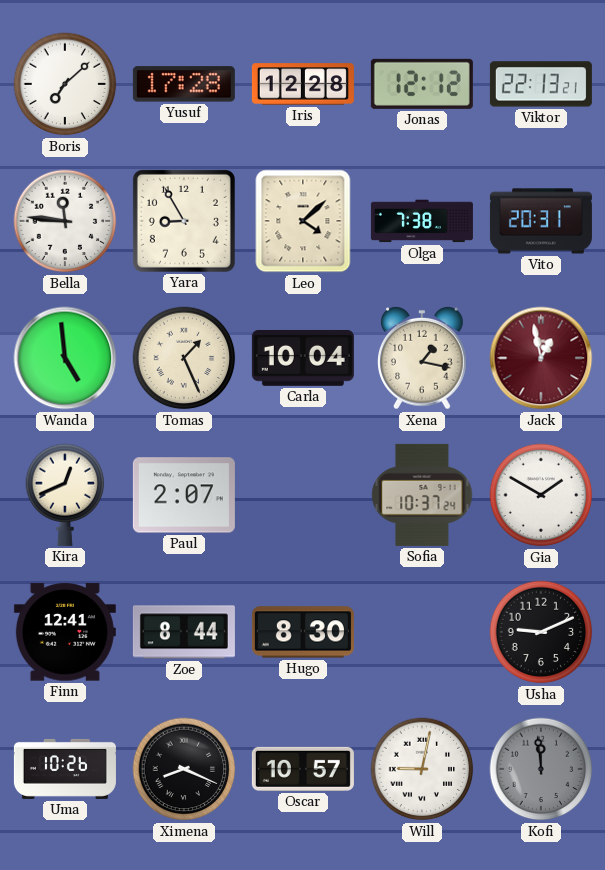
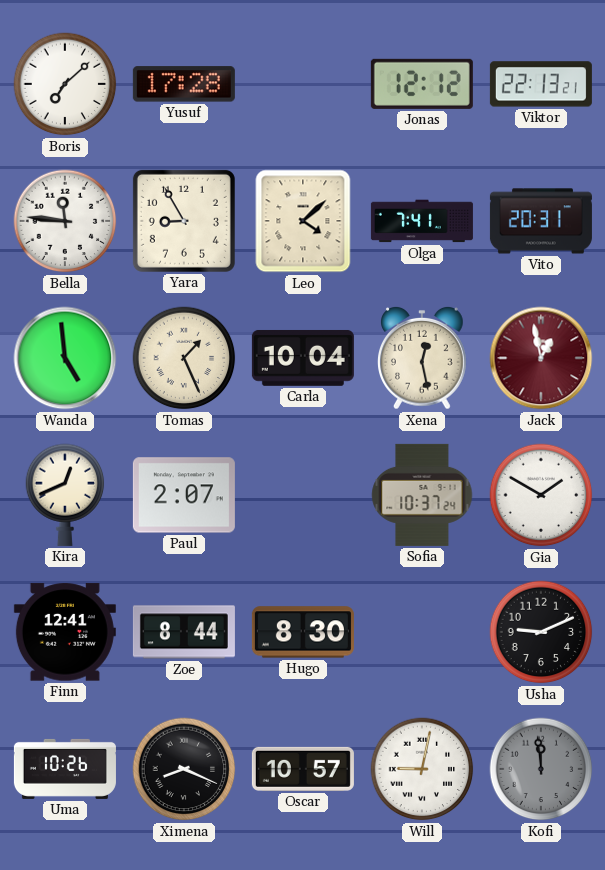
Iris: 12:28 -> none
Olga: 7:38 -> 7:41
Xena: 1:17 -> 12:28
